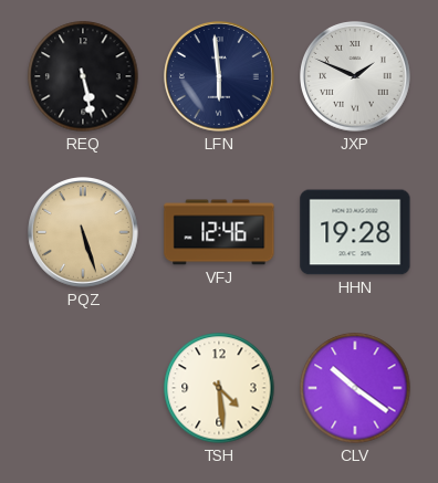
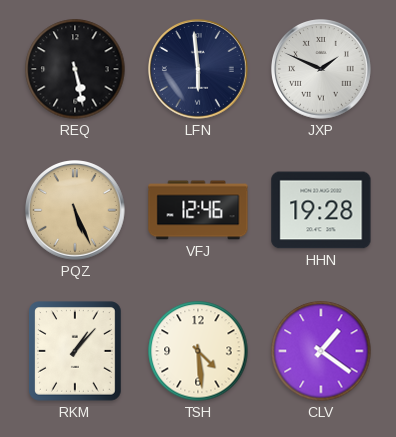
PQZ: 5:27 -> 5:26
RKM: none -> 1:07
CLV: 10:21 -> 1:21
